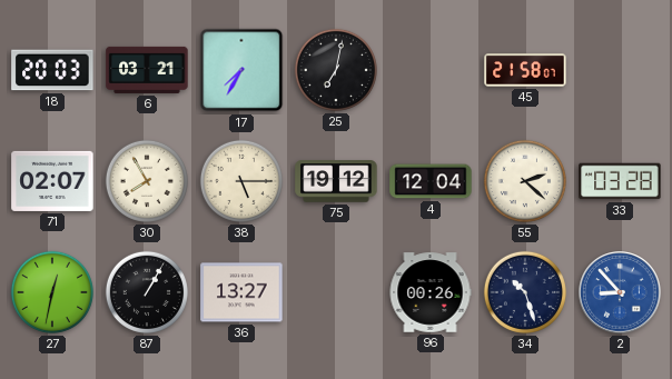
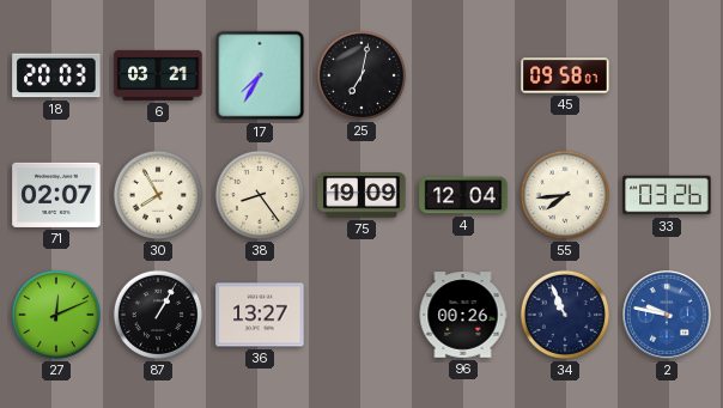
45: 21:58 -> 09:58
38: 5:15 -> 8:24
75: 19:12 -> 19:09
55: 2:22 -> 7:44
33: 03:28 -> 03:26
27: 12:32 -> 12:11
34: 10:27 -> 10:56
2: 8:53 -> 9:47
